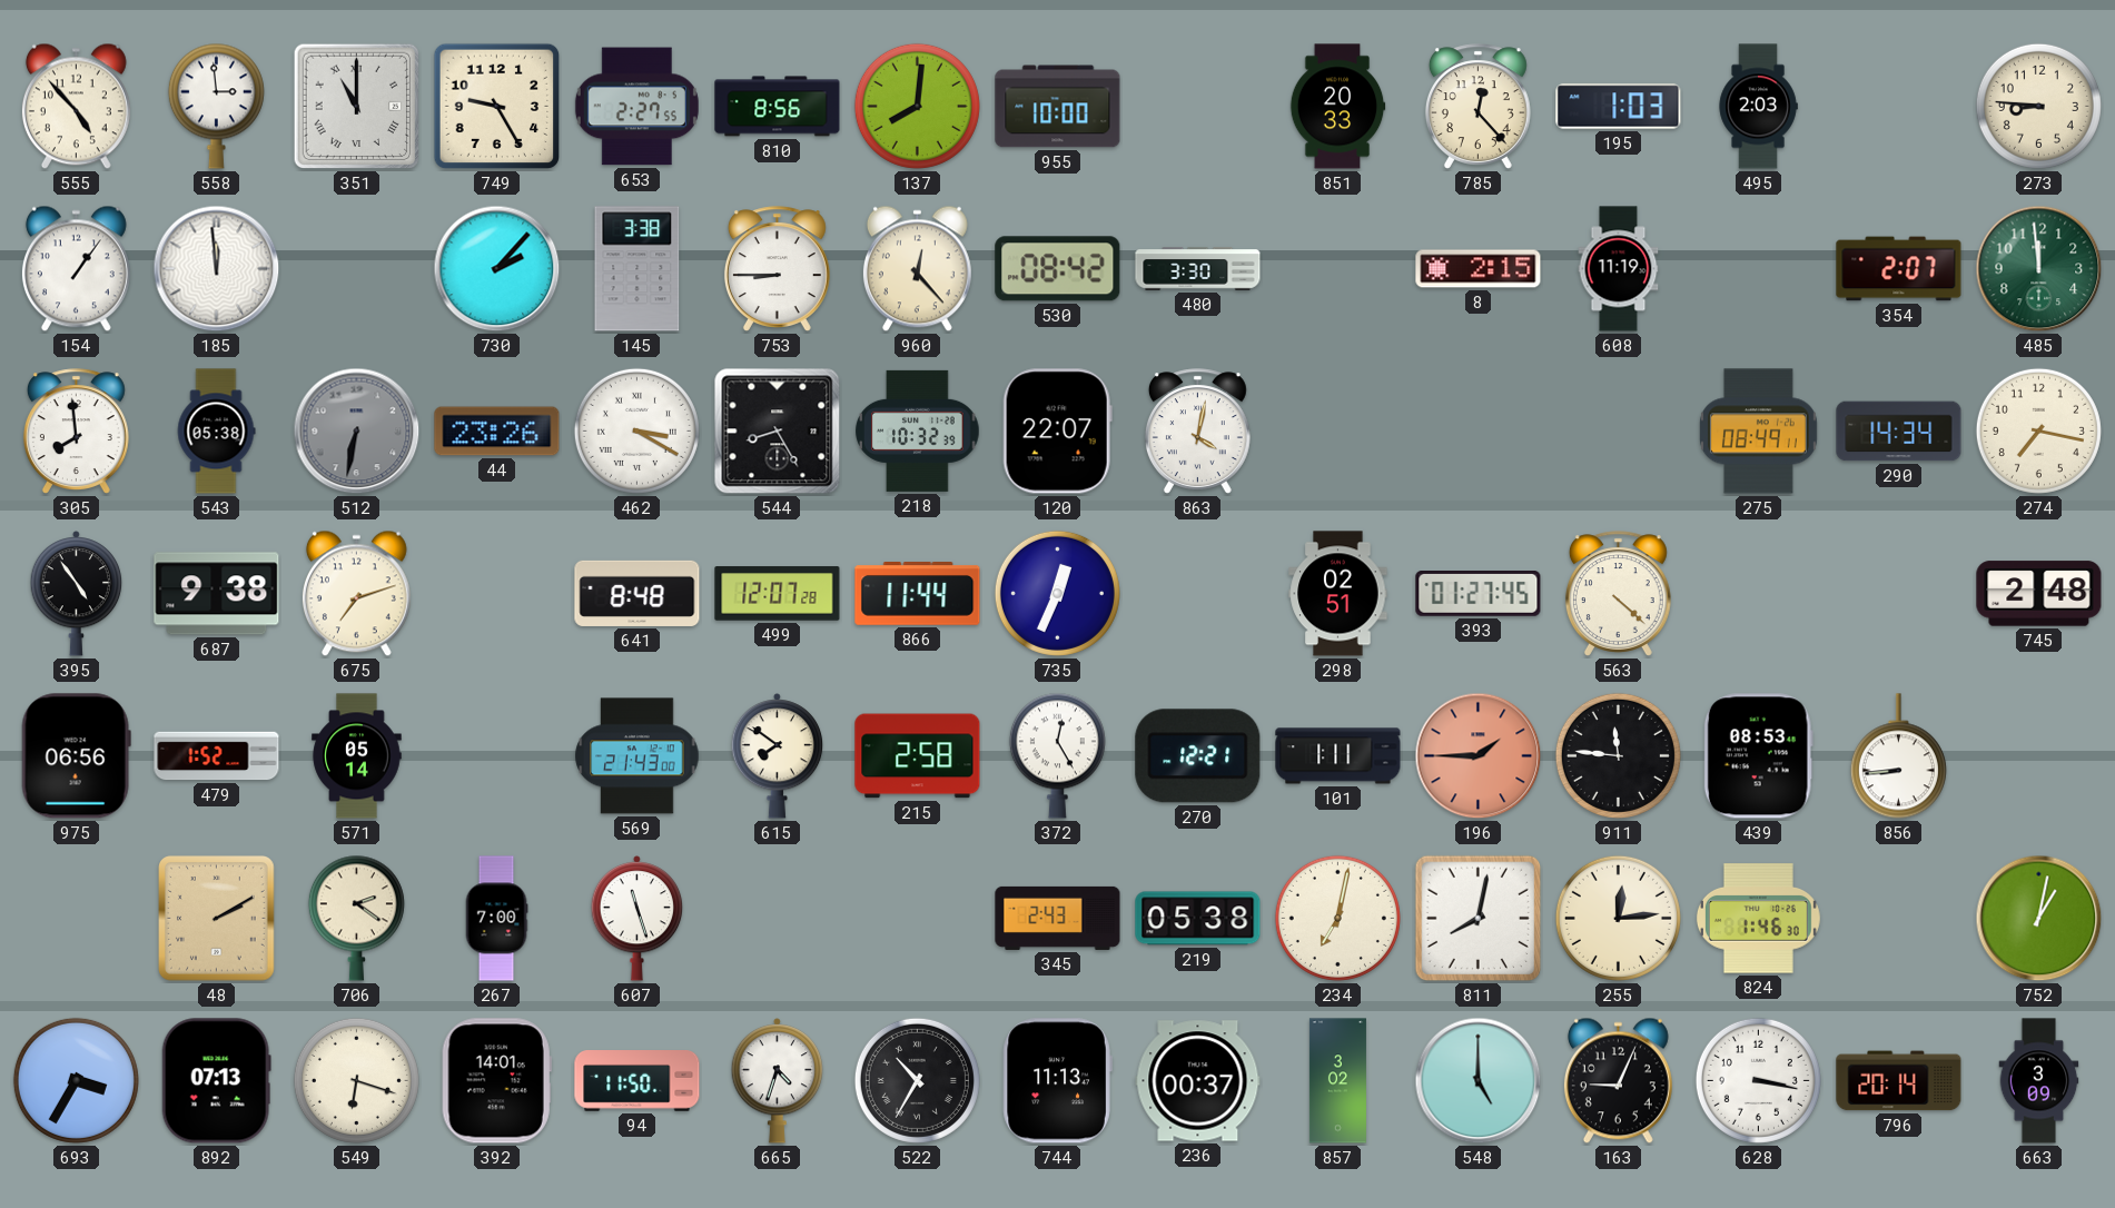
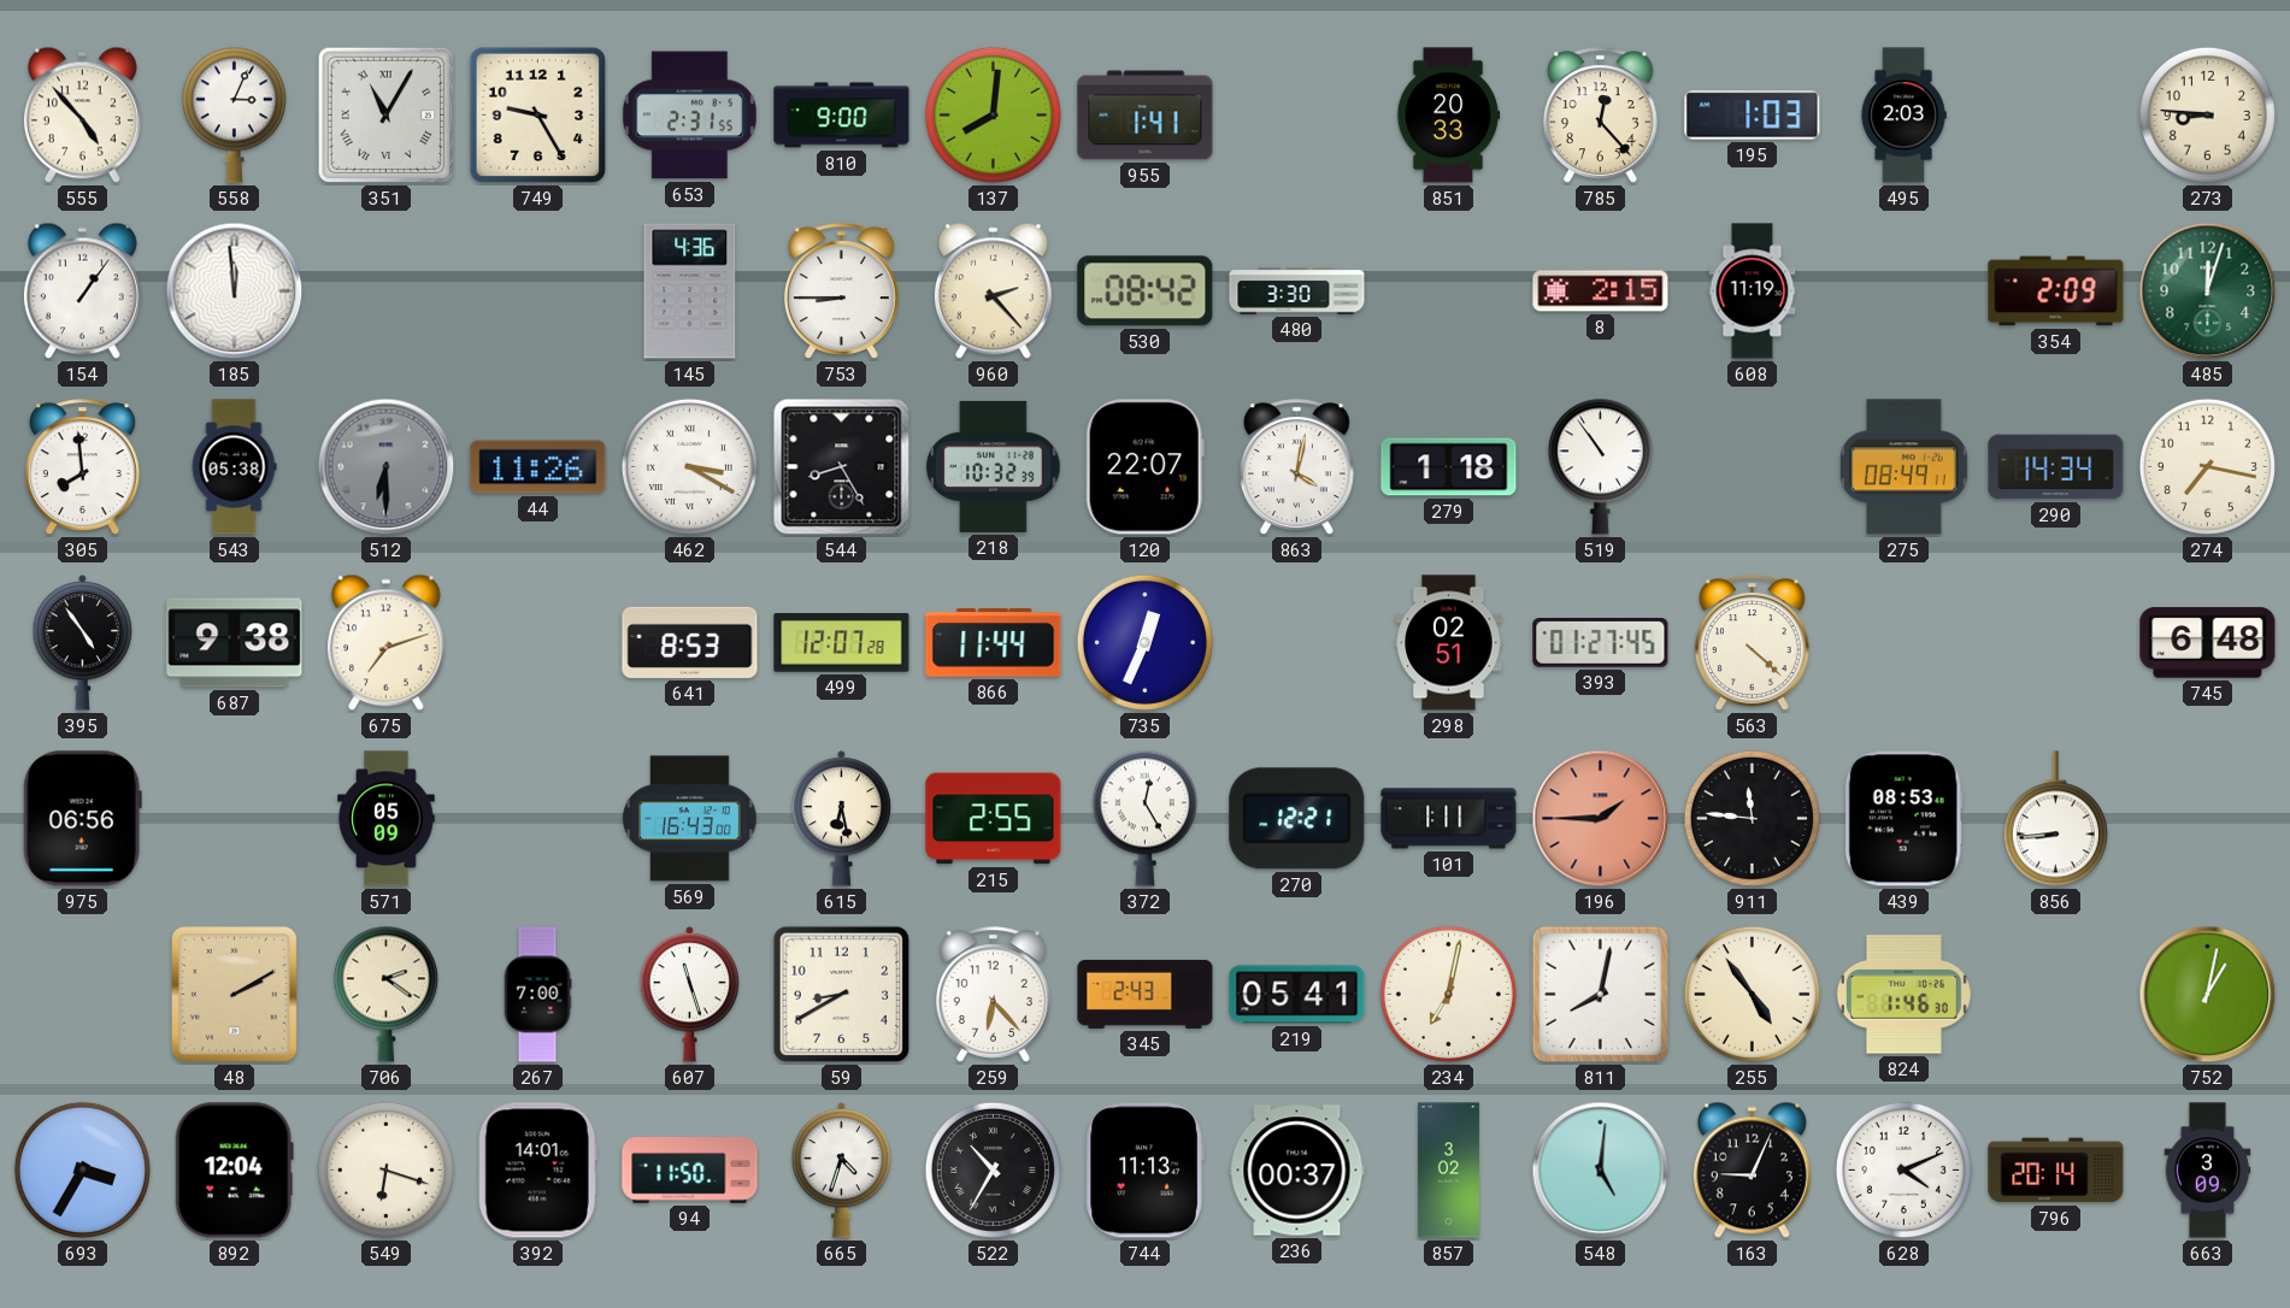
558: 2:59 -> 3:04
351: 11:00 -> 11:05
653: 2:27 -> 2:31
810: 8:56 -> 9:00
955: 10:00 -> 1:41
730: 2:07 -> none
145: 3:38 -> 4:36
960: 12:23 -> 2:23
354: 2:07 -> 2:09
485: 11:59 -> 12:03
512: 6:32 -> 6:30
44: 23:26 -> 11:26
279: none -> 1:18
519: none -> 10:54
641: 8:48 -> 8:53
745: 2:48 -> 6:48
479: 1:52 -> none
571: 05:14 -> 05:09
569: 21:43 -> 16:43
615: 7:51 -> 6:28
215: 2:58 -> 2:55
59: none -> 8:40
259: none -> 6:23
219: 05:38 -> 05:41
255: 12:14 -> 4:54
892: 07:13 -> 12:04
548: 5:00 -> 5:01
628: 3:17 -> 4:11
